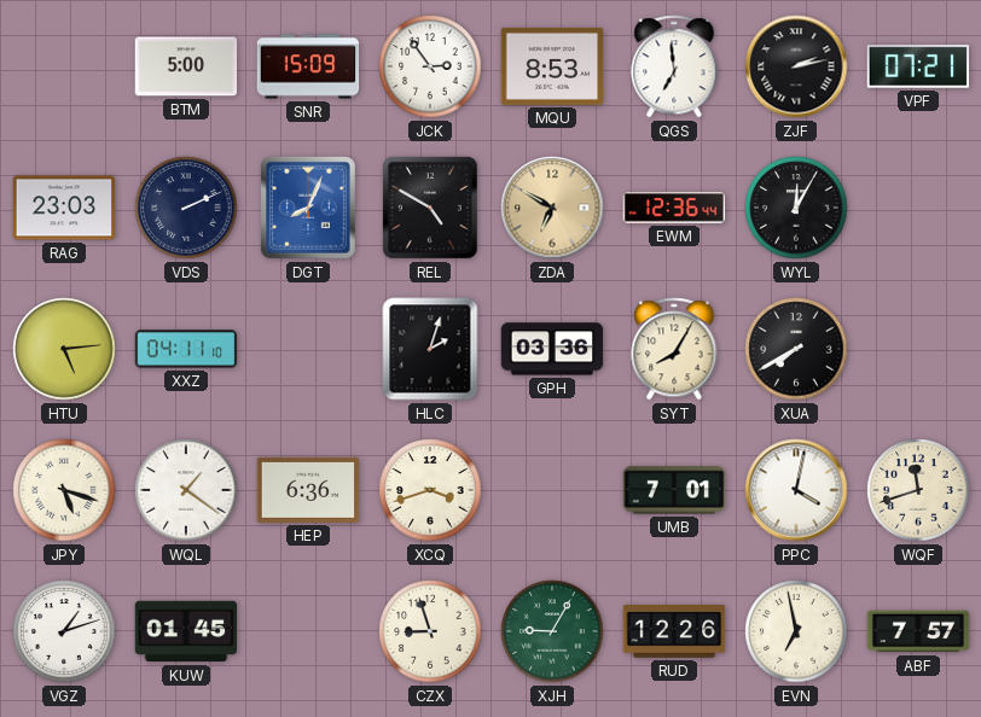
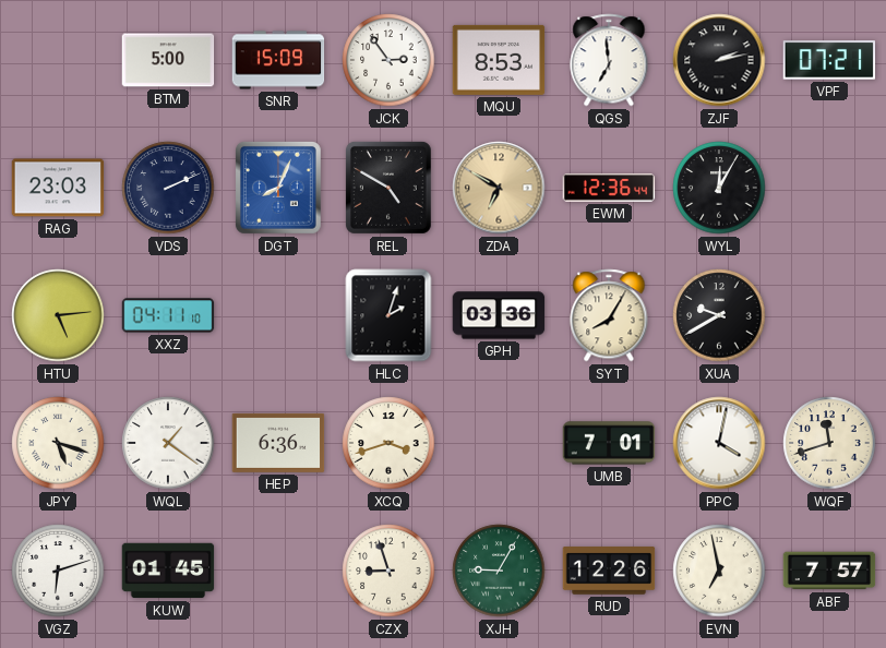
XUA: 7:40 -> 9:40
VGZ: 1:12 -> 6:12
